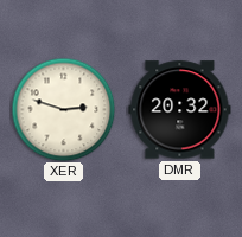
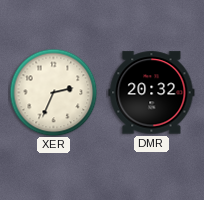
XER: 2:48 -> 2:34
